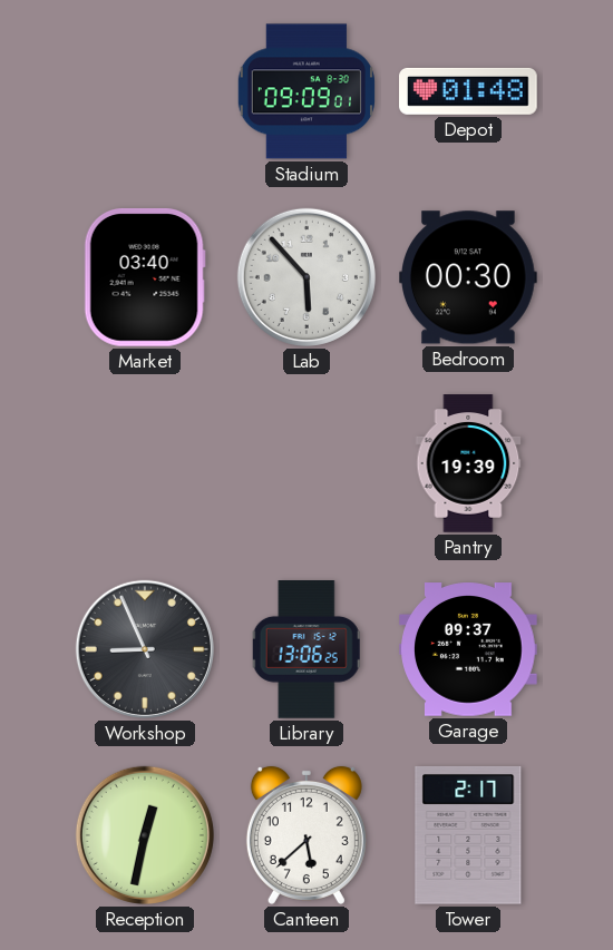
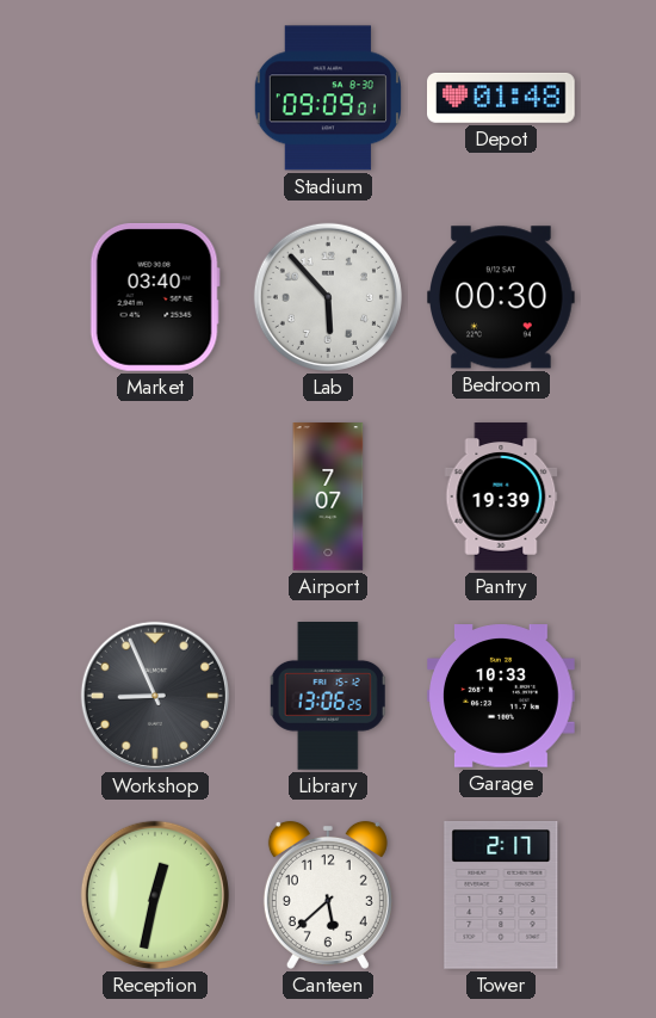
Airport: none -> 7:07
Garage: 09:37 -> 10:33
